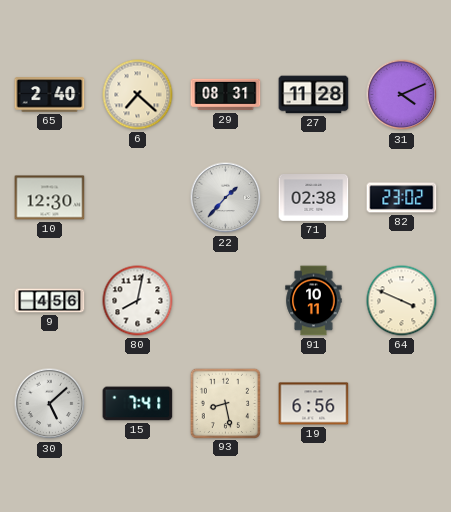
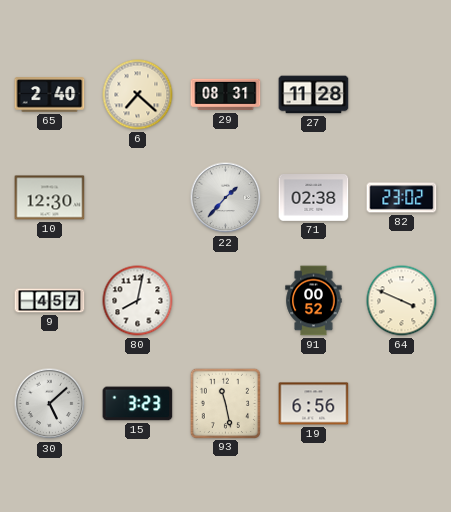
31: 4:11 -> none
9: 4:56 -> 4:57
91: 10:11 -> 00:52
15: 7:41 -> 3:23
93: 8:28 -> 11:28
